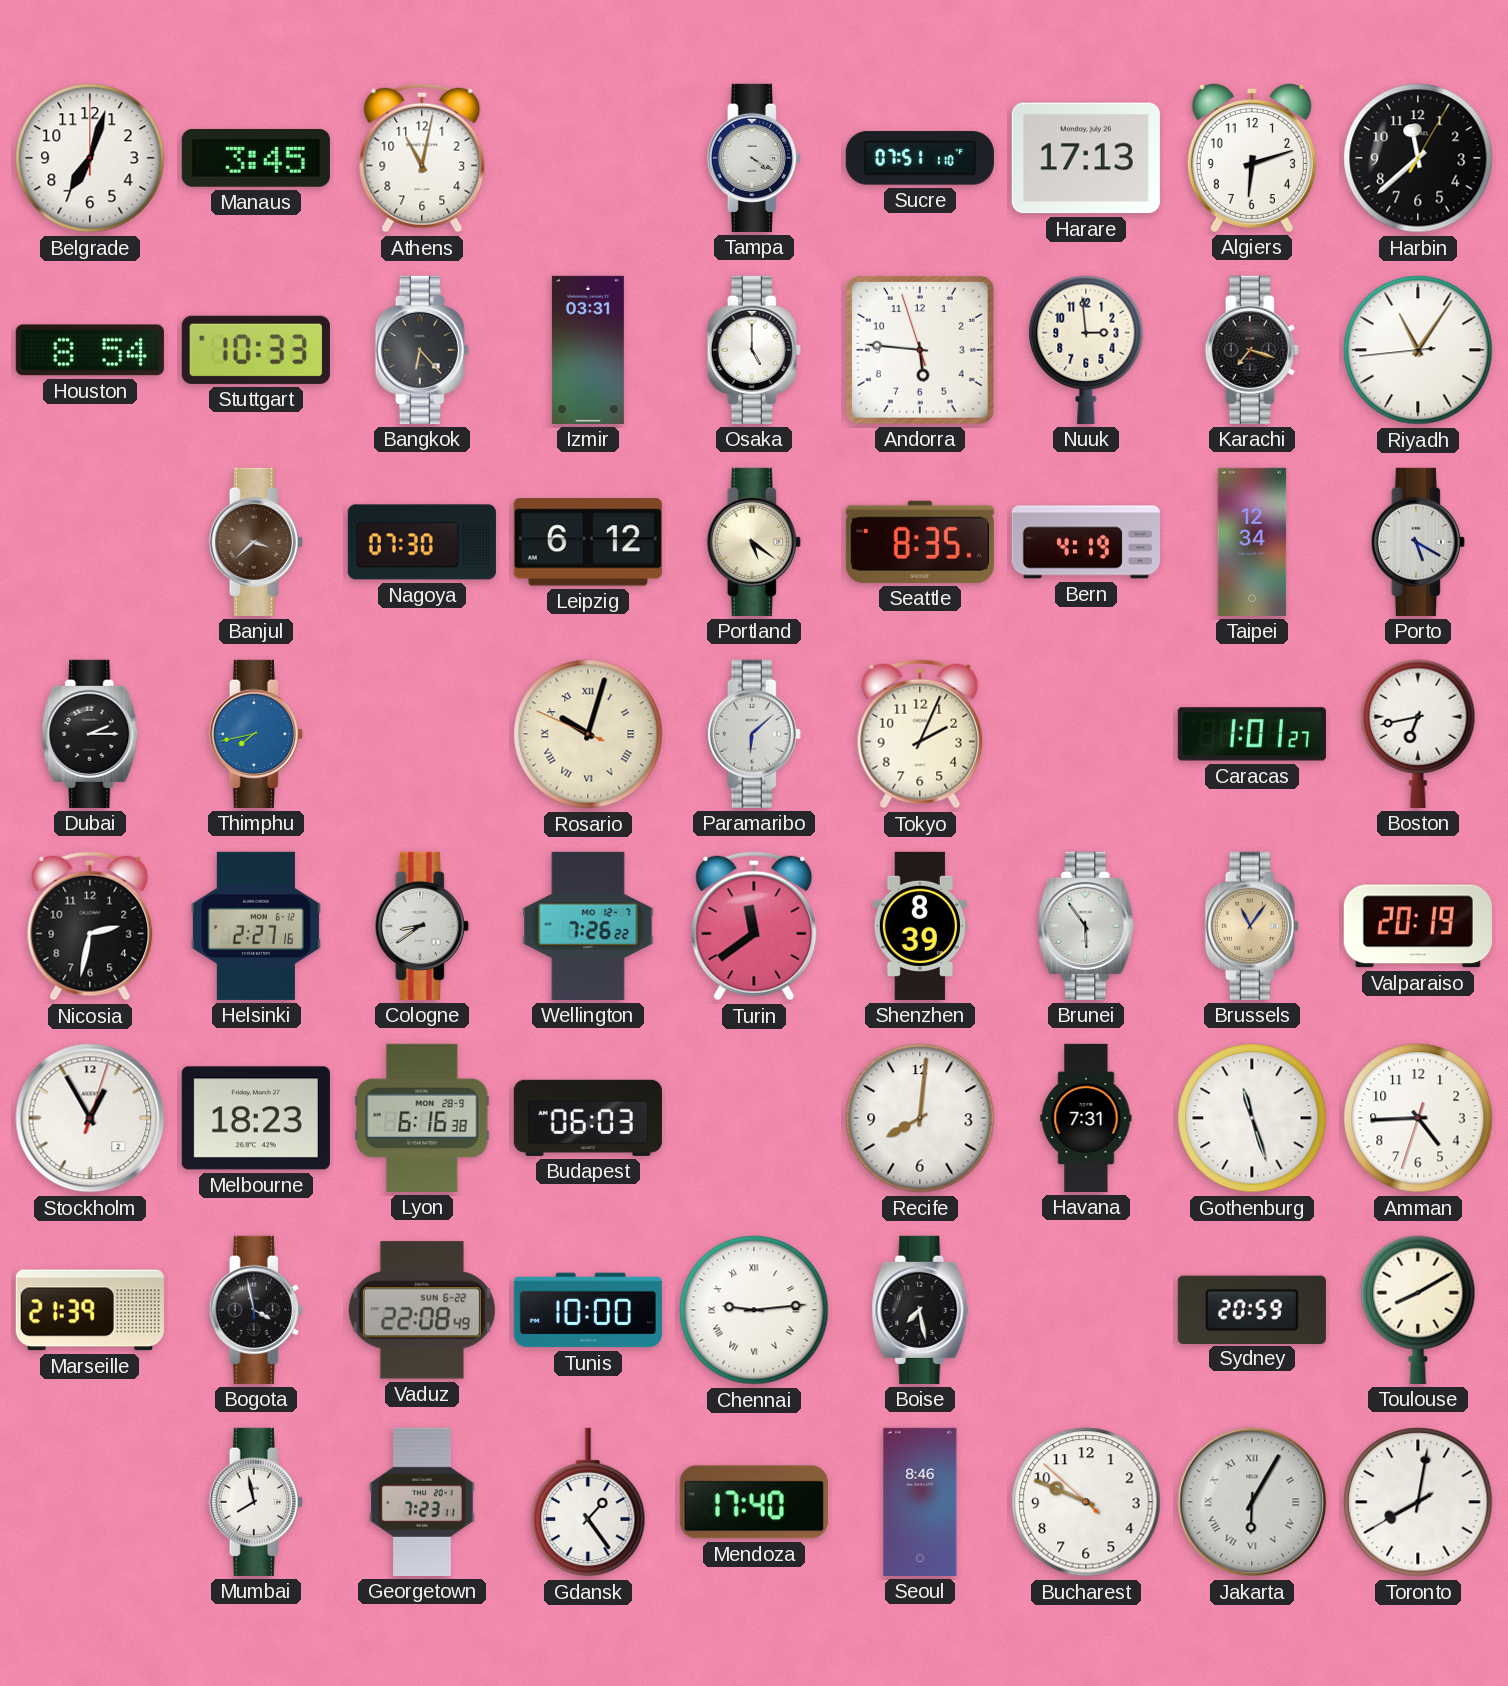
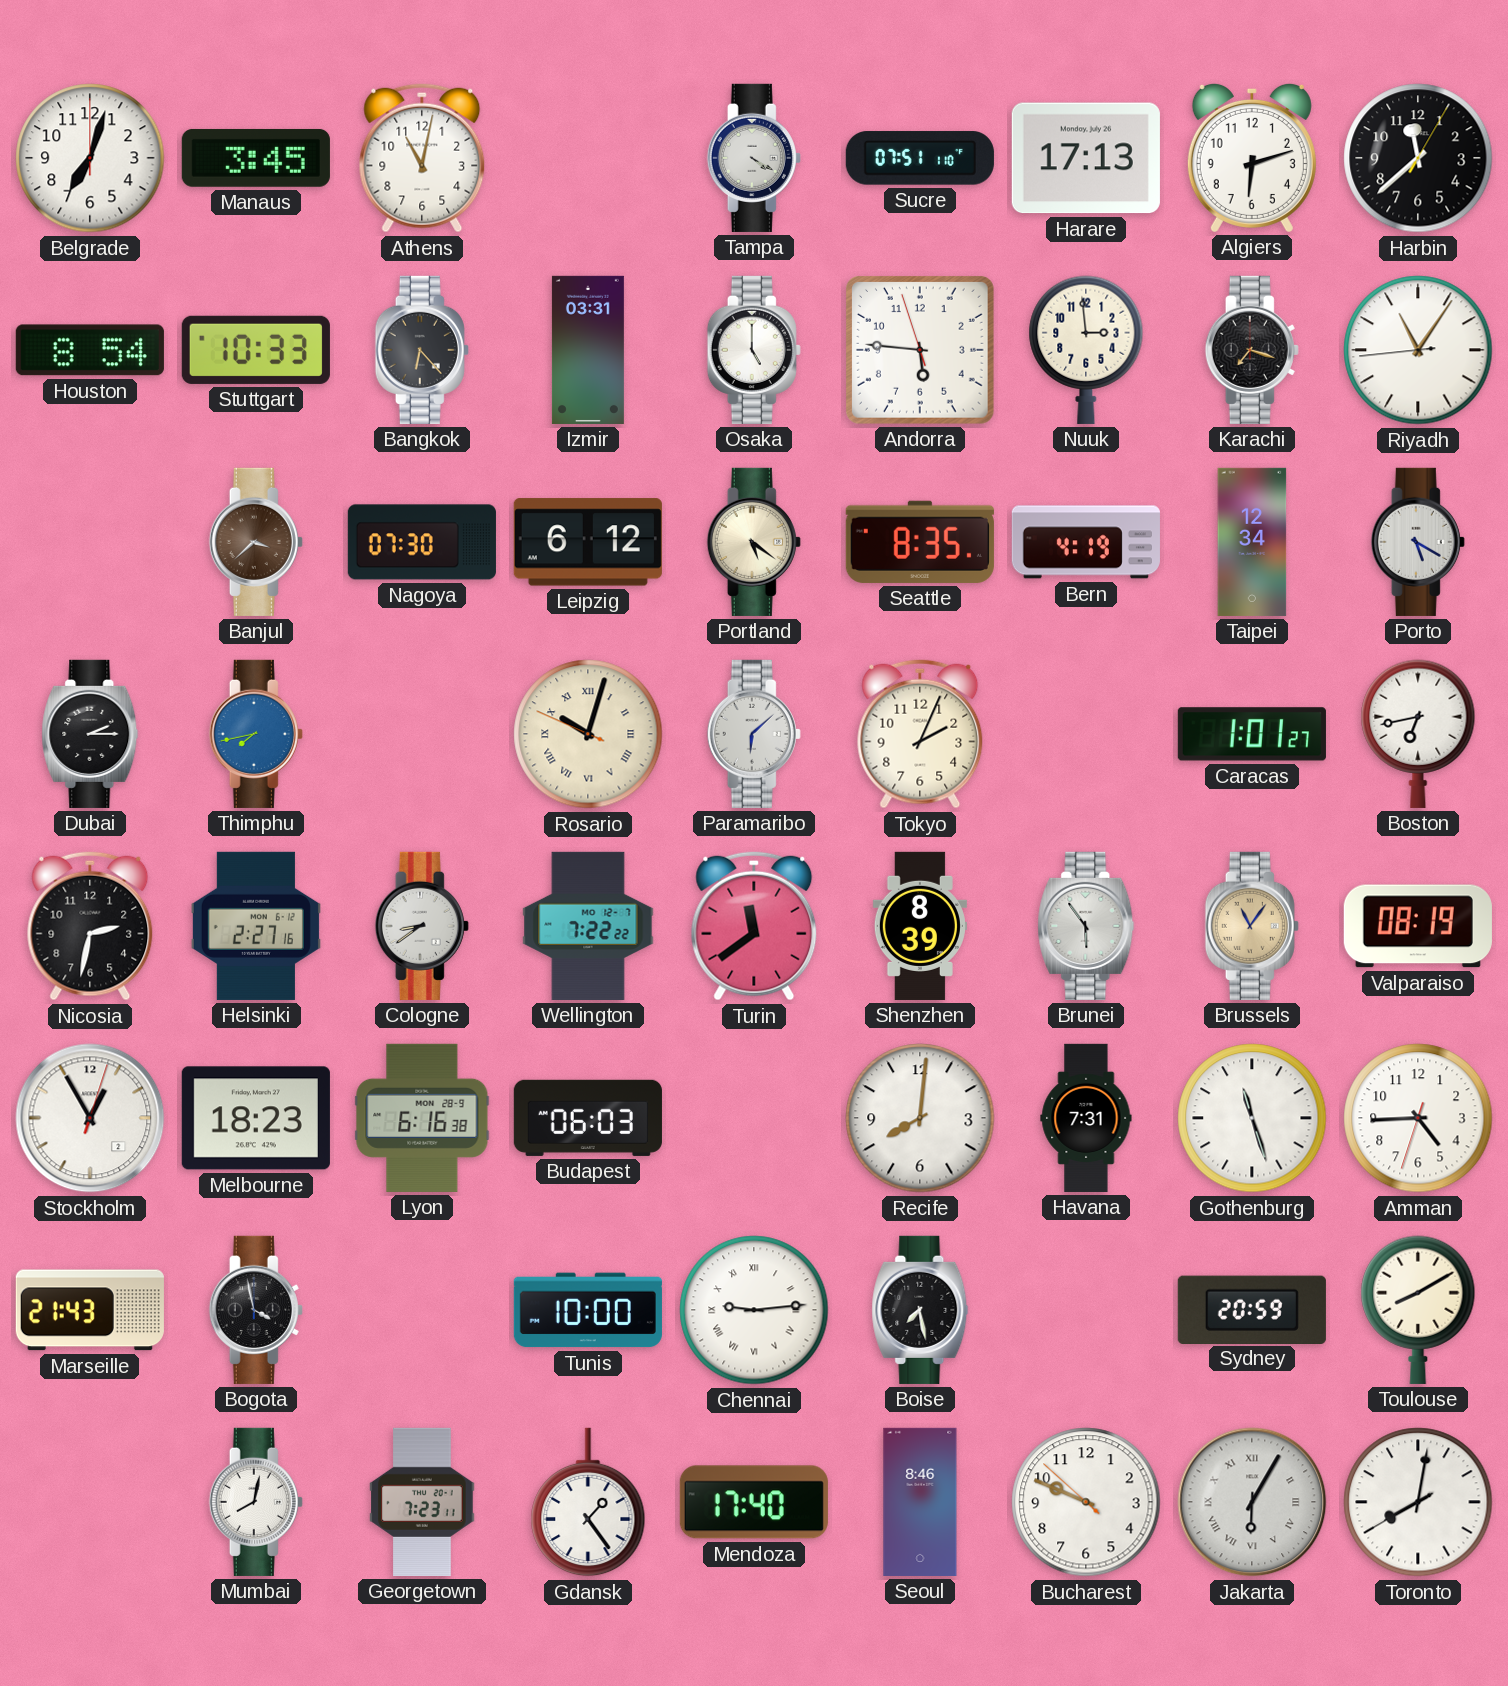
Wellington: 7:26 -> 7:22
Valparaiso: 20:19 -> 08:19
Marseille: 21:39 -> 21:43
Vaduz: 22:08 -> none
Mumbai: 7:58 -> 8:02
